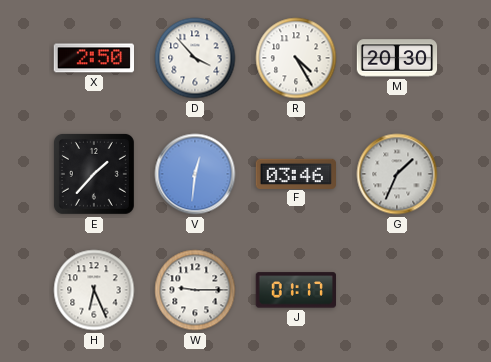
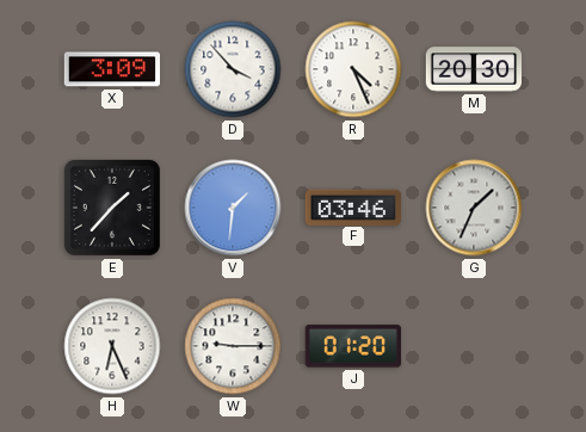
X: 2:50 -> 3:09
R: 4:25 -> 4:26
V: 12:31 -> 1:31
J: 01:17 -> 01:20
